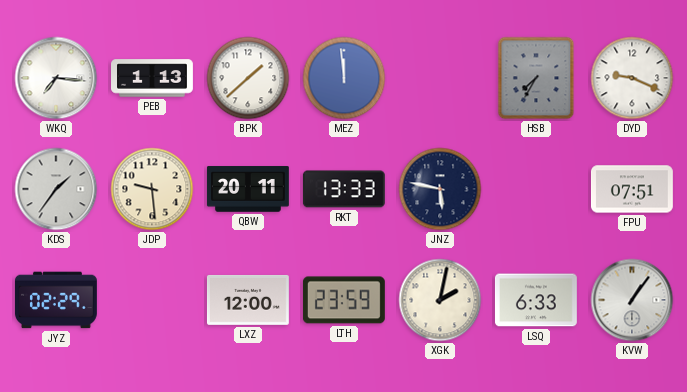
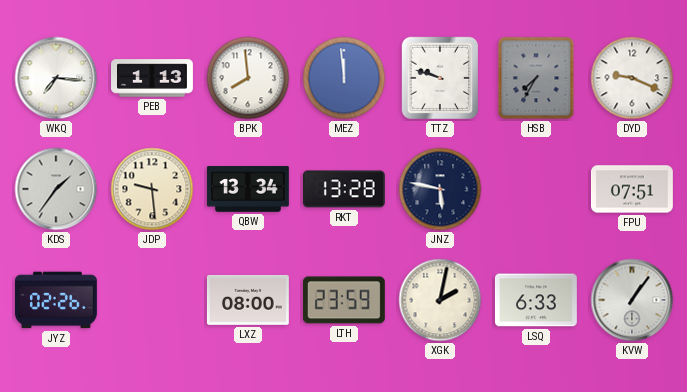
BPK: 1:38 -> 7:59
TTZ: none -> 9:48
QBW: 20:11 -> 13:34
RKT: 13:33 -> 13:28
JYZ: 02:29 -> 02:26
LXZ: 12:00 -> 08:00
